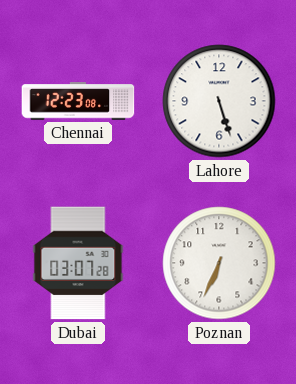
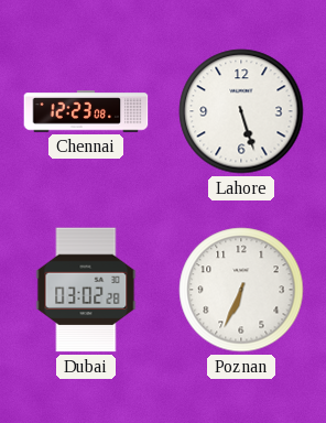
Dubai: 03:07 -> 03:02
